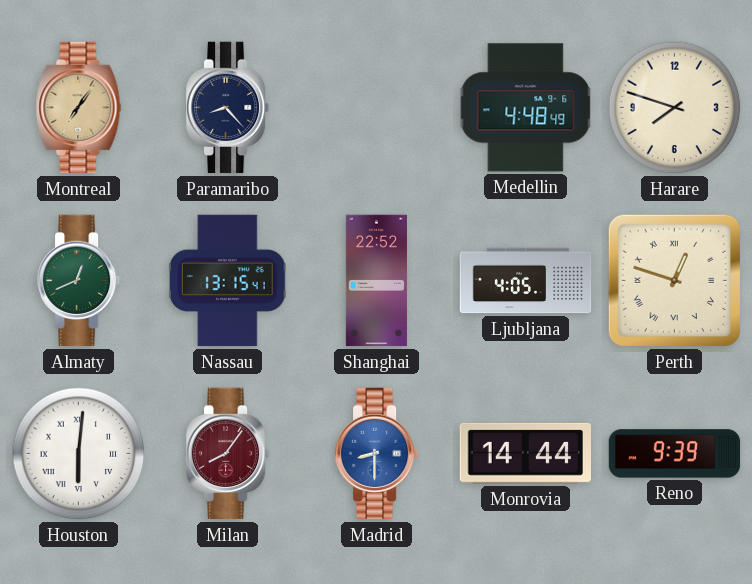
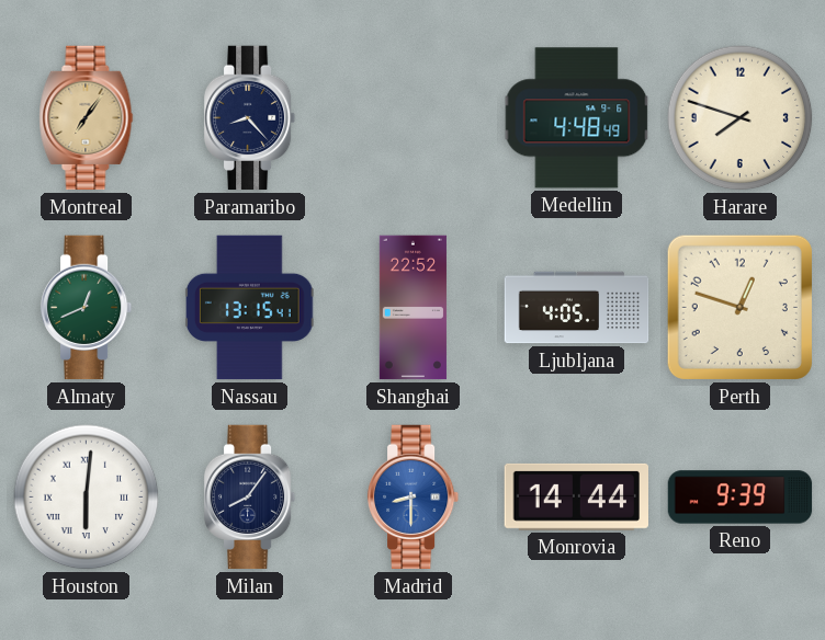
Perth numerals: Roman -> Arabic
Milan dial: burgundy -> navy
